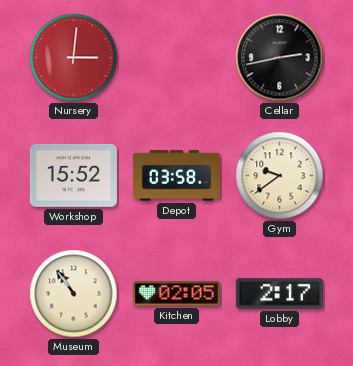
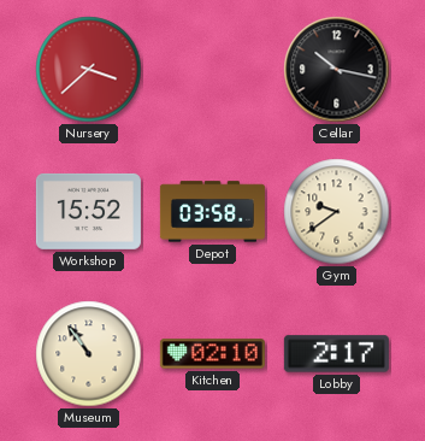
Nursery: 3:01 -> 3:38
Cellar: 2:43 -> 10:17
Kitchen: 02:05 -> 02:10
